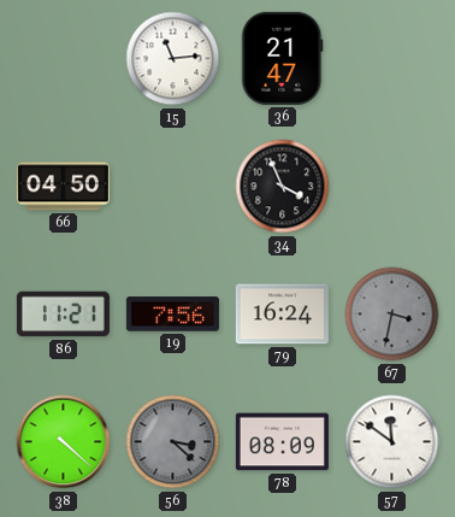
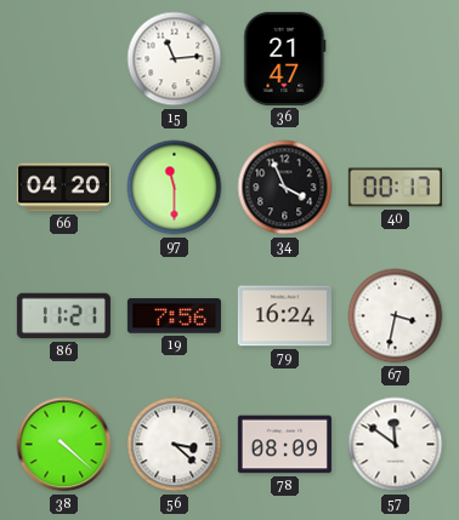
66: 04:50 -> 04:20
97: none -> 11:30
40: none -> 00:17
67 dial: grey -> white
56 dial: grey -> white
